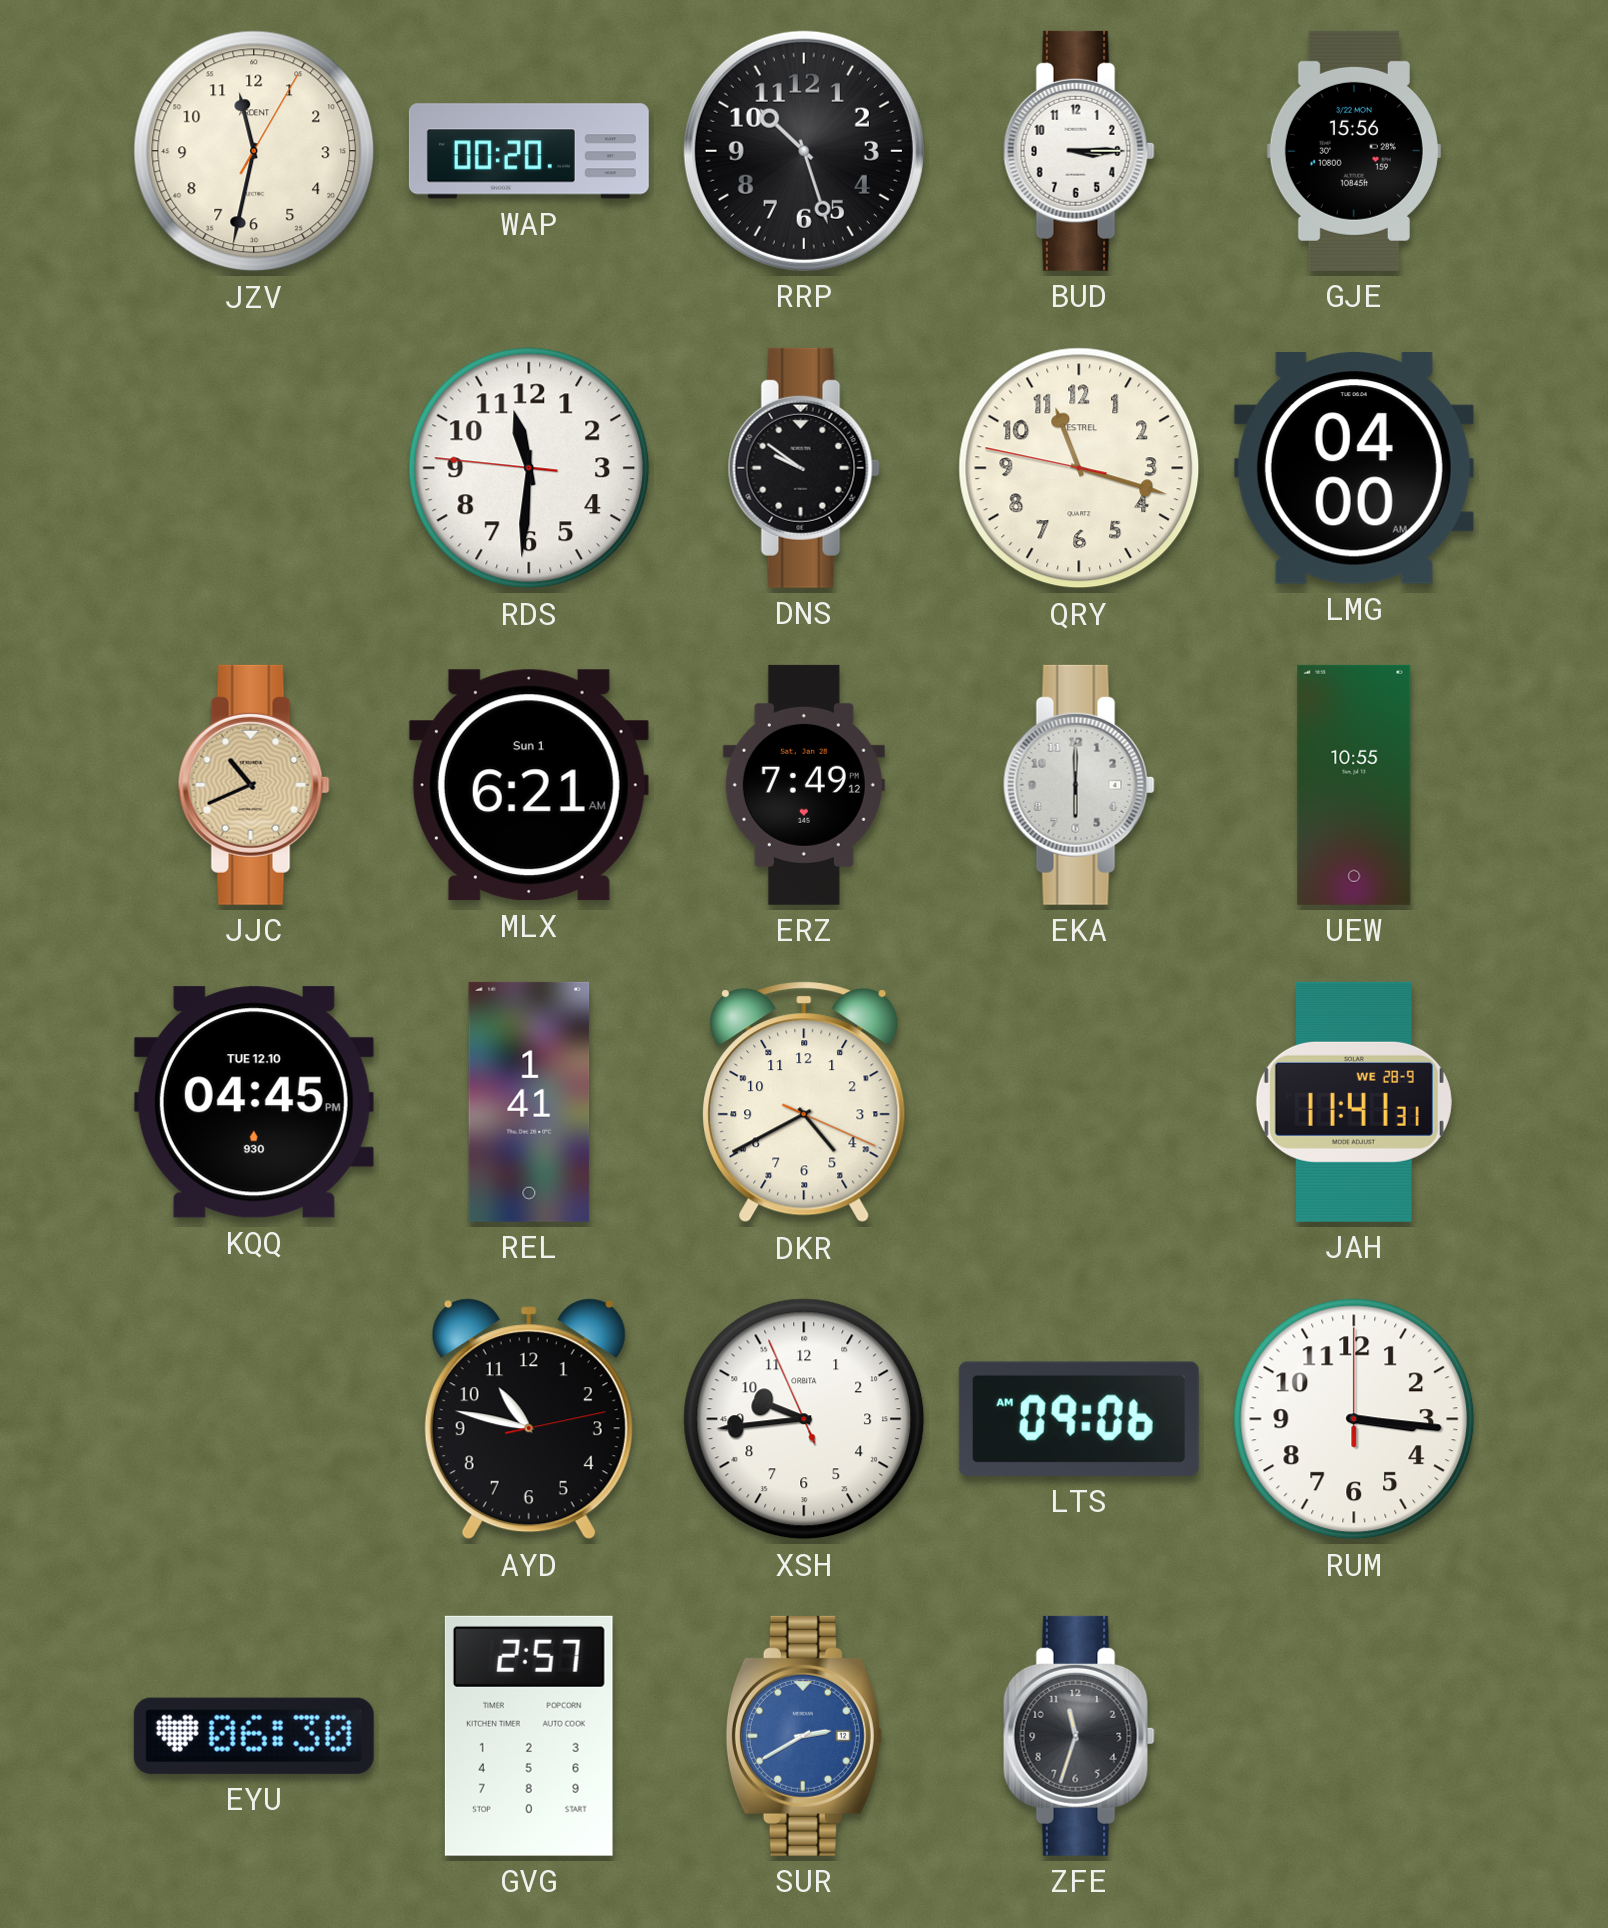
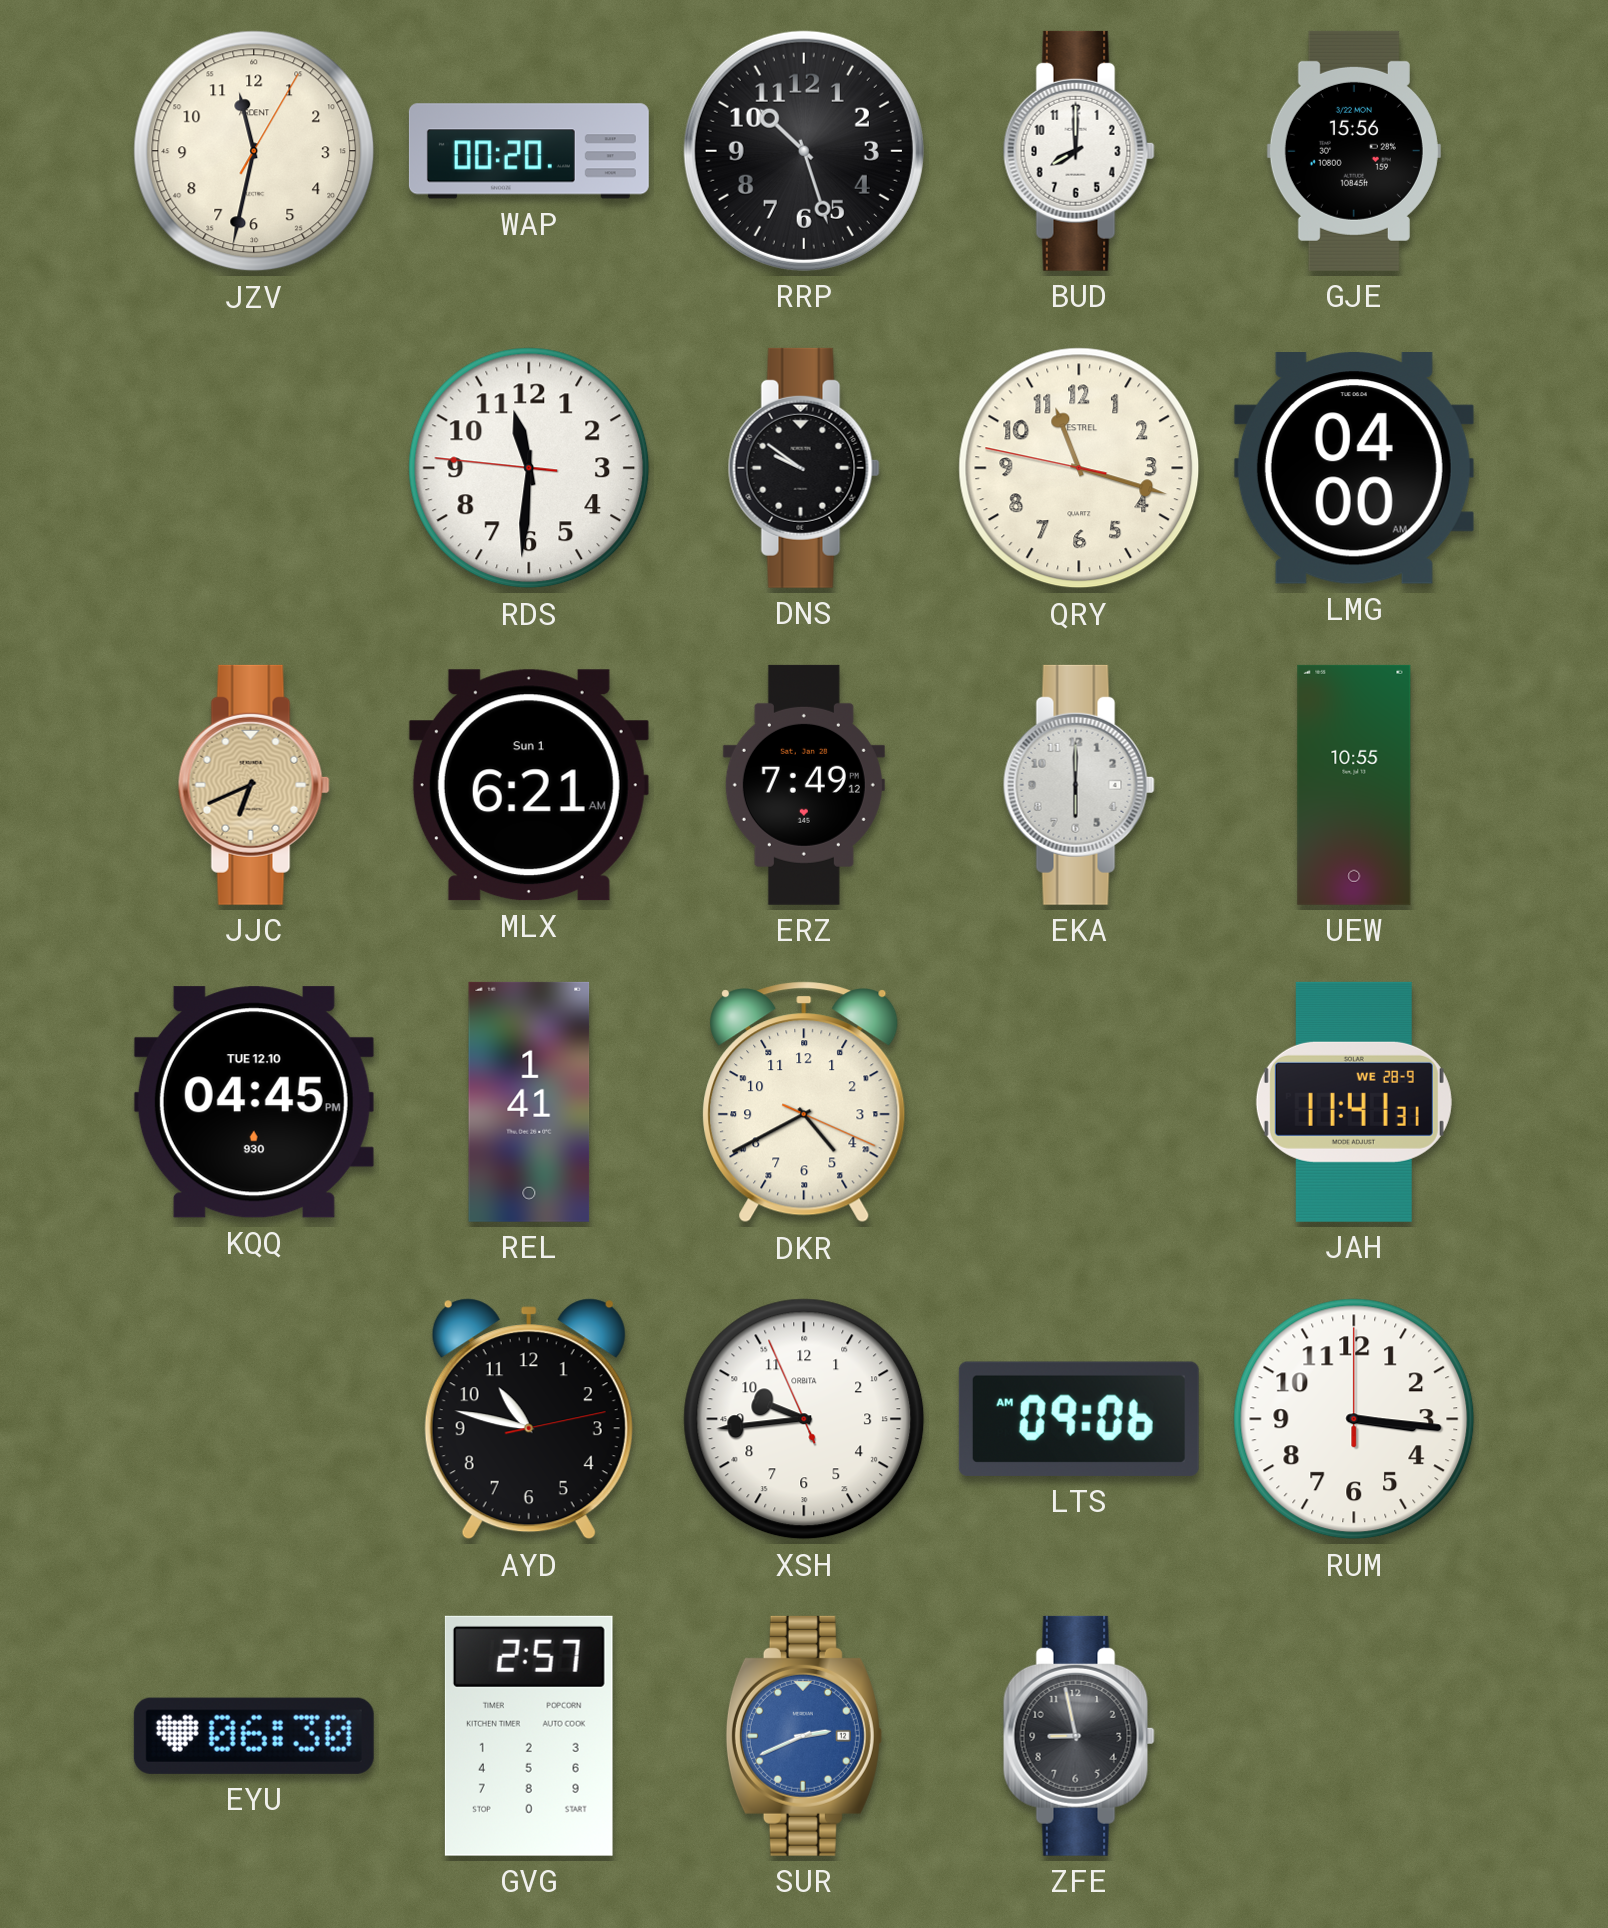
BUD: 3:15 -> 8:00
JJC: 10:41 -> 6:41
SUR: 2:40 -> 2:41
ZFE: 11:33 -> 8:58
